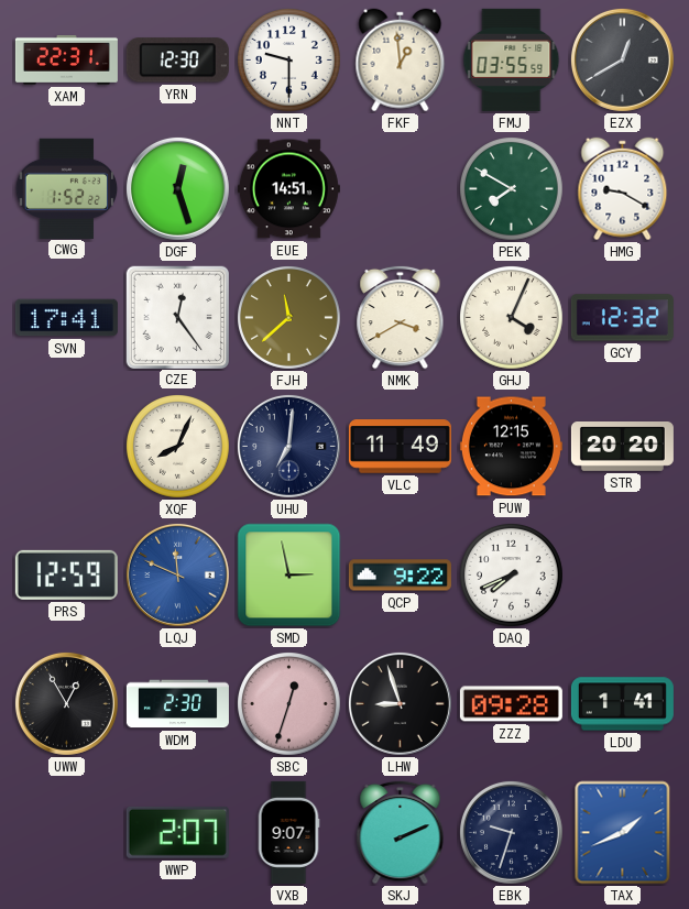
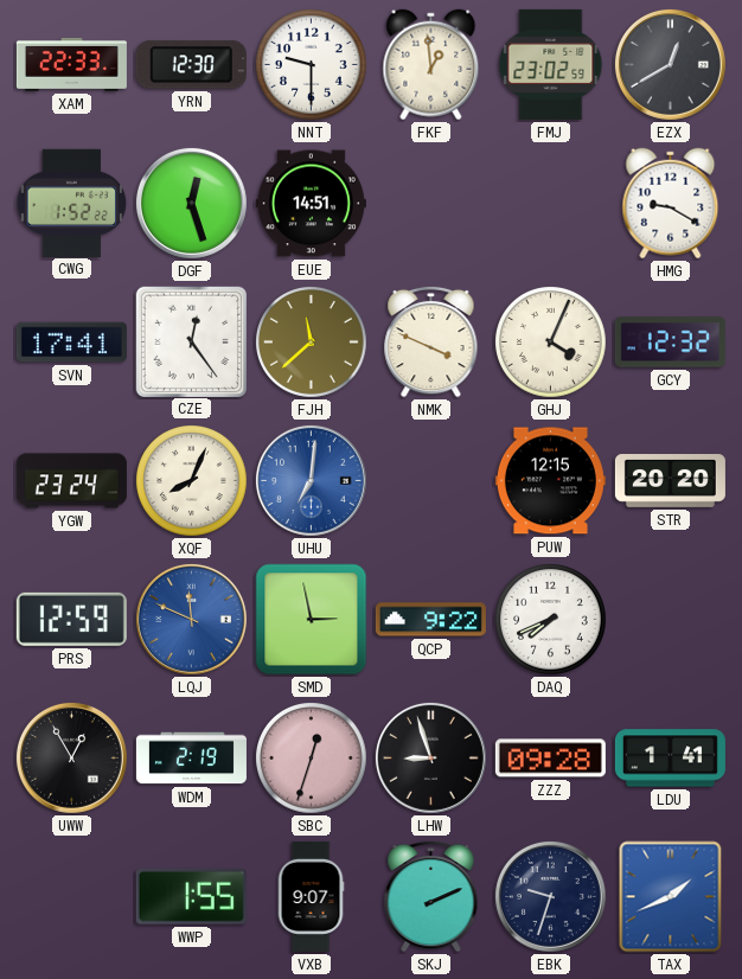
XAM: 22:31 -> 22:33
FMJ: 03:55 -> 23:02
PEK: 7:50 -> none
NMK: 3:40 -> 3:49
YGW: none -> 23:24
UHU dial: navy -> blue
VLC: 11:49 -> none
WDM: 2:30 -> 2:19
WWP: 2:07 -> 1:55
